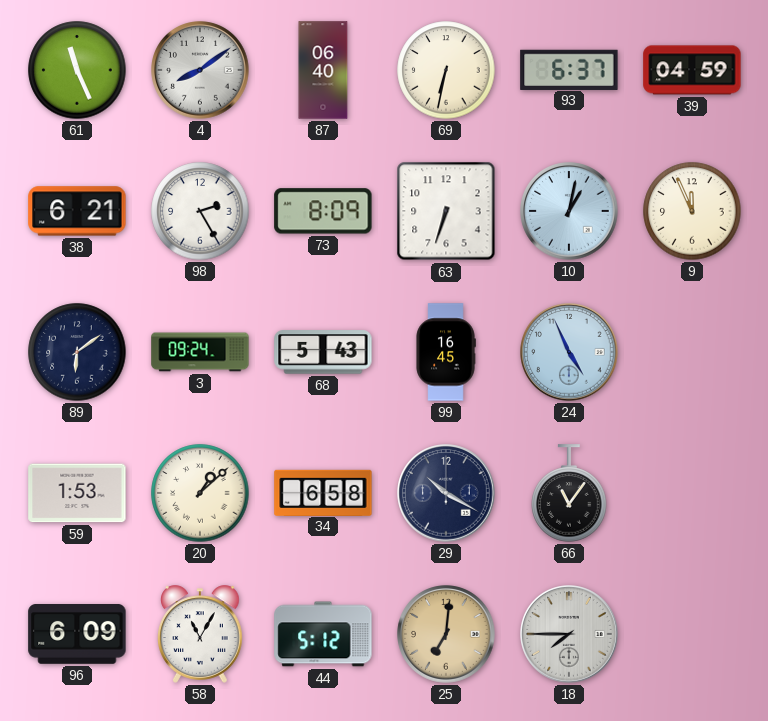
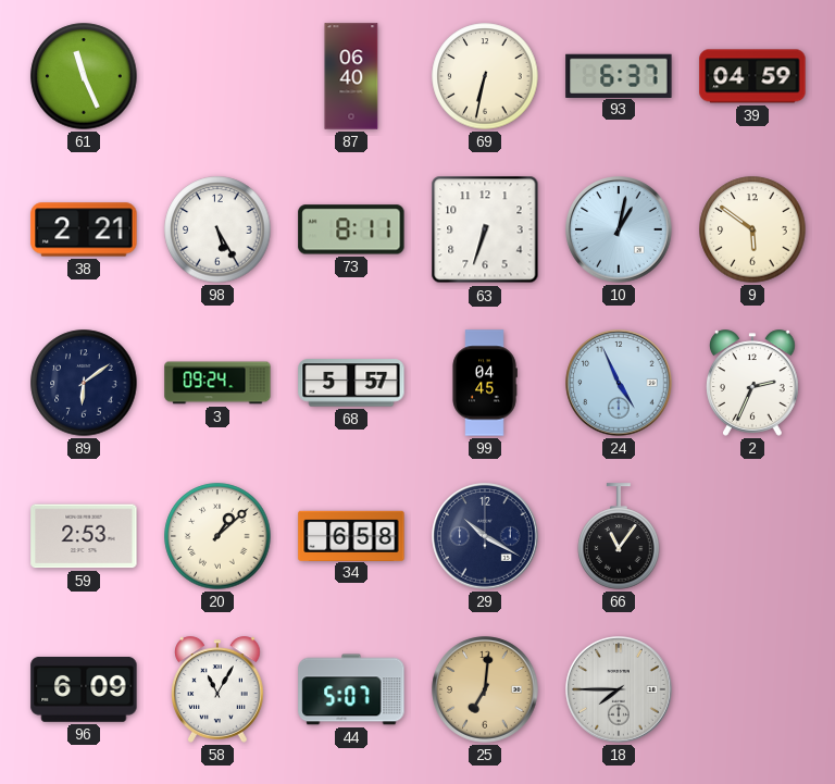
4: 8:09 -> none
38: 6:21 -> 2:21
98: 2:25 -> 5:25
73: 8:09 -> 8:11
9: 11:56 -> 5:51
68: 5:43 -> 5:57
99: 16:45 -> 04:45
2: none -> 2:34
59: 1:53 -> 2:53
44: 5:12 -> 5:07
